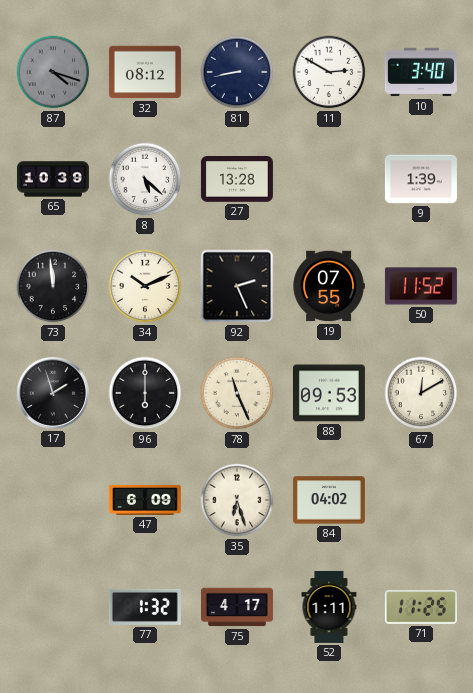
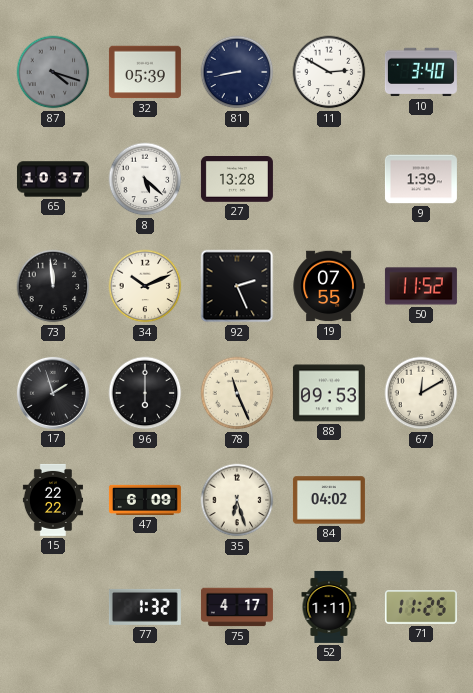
32: 08:12 -> 05:39
65: 10:39 -> 10:37
15: none -> 22:22
